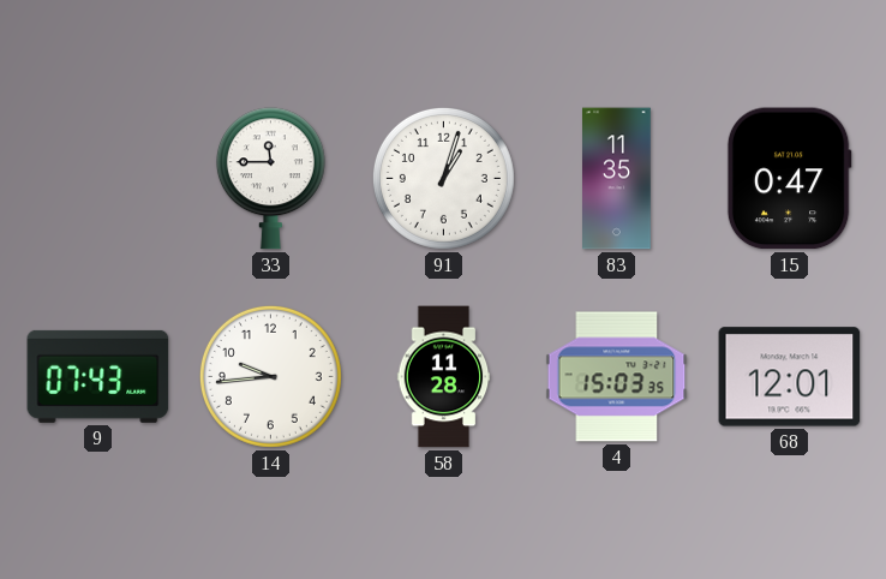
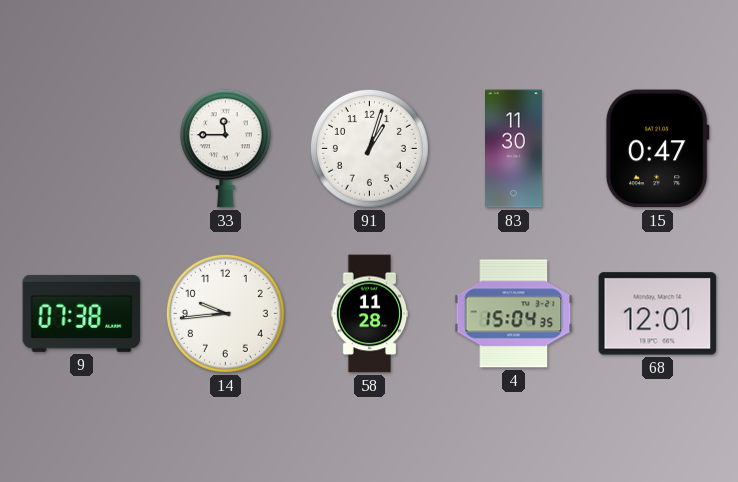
83: 11:35 -> 11:30
9: 07:43 -> 07:38
4: 15:03 -> 15:04
